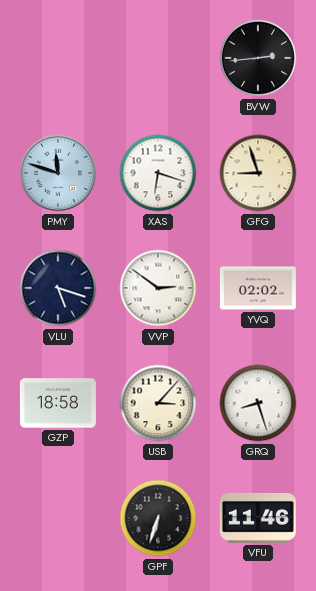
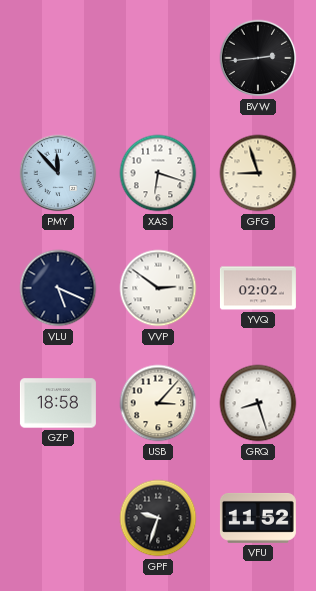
PMY: 11:48 -> 11:53
VLU: 5:18 -> 5:19
GPF: 6:33 -> 9:33
VFU: 11:46 -> 11:52
